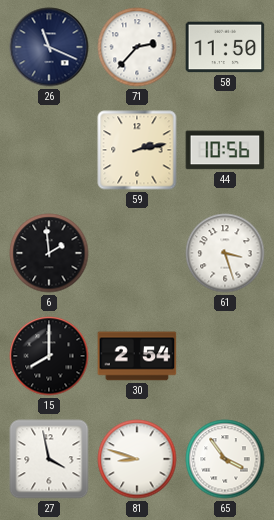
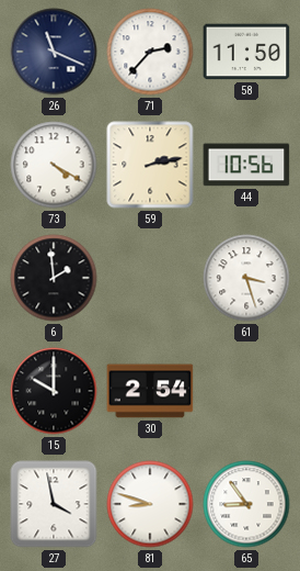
73: none -> 4:20
15: 8:00 -> 10:00
65: 3:54 -> 8:54
